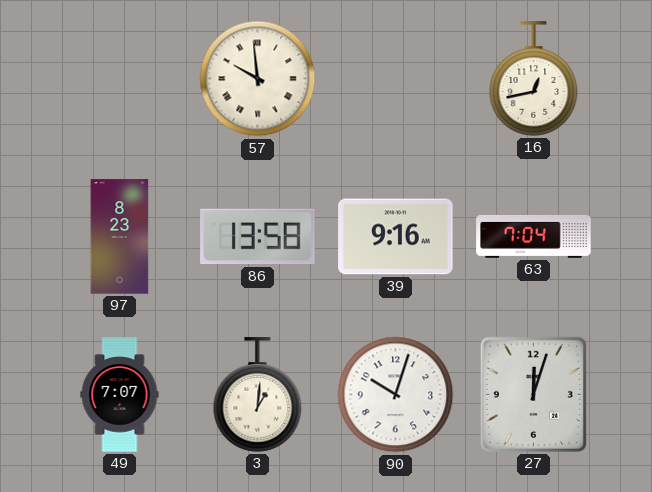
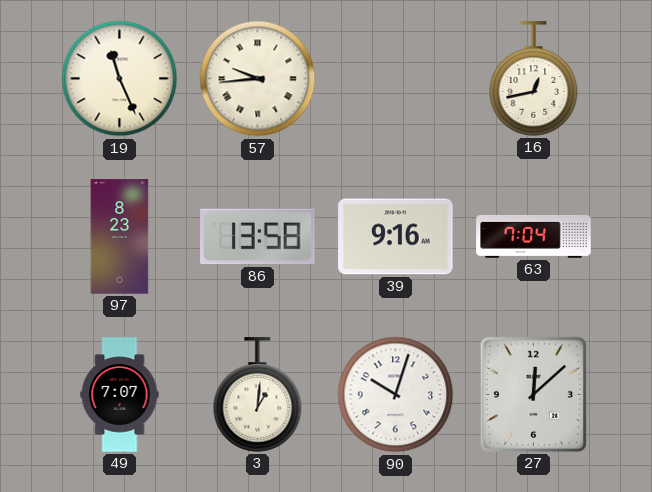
19: none -> 11:26
57: 9:59 -> 9:44
27: 12:03 -> 12:08
